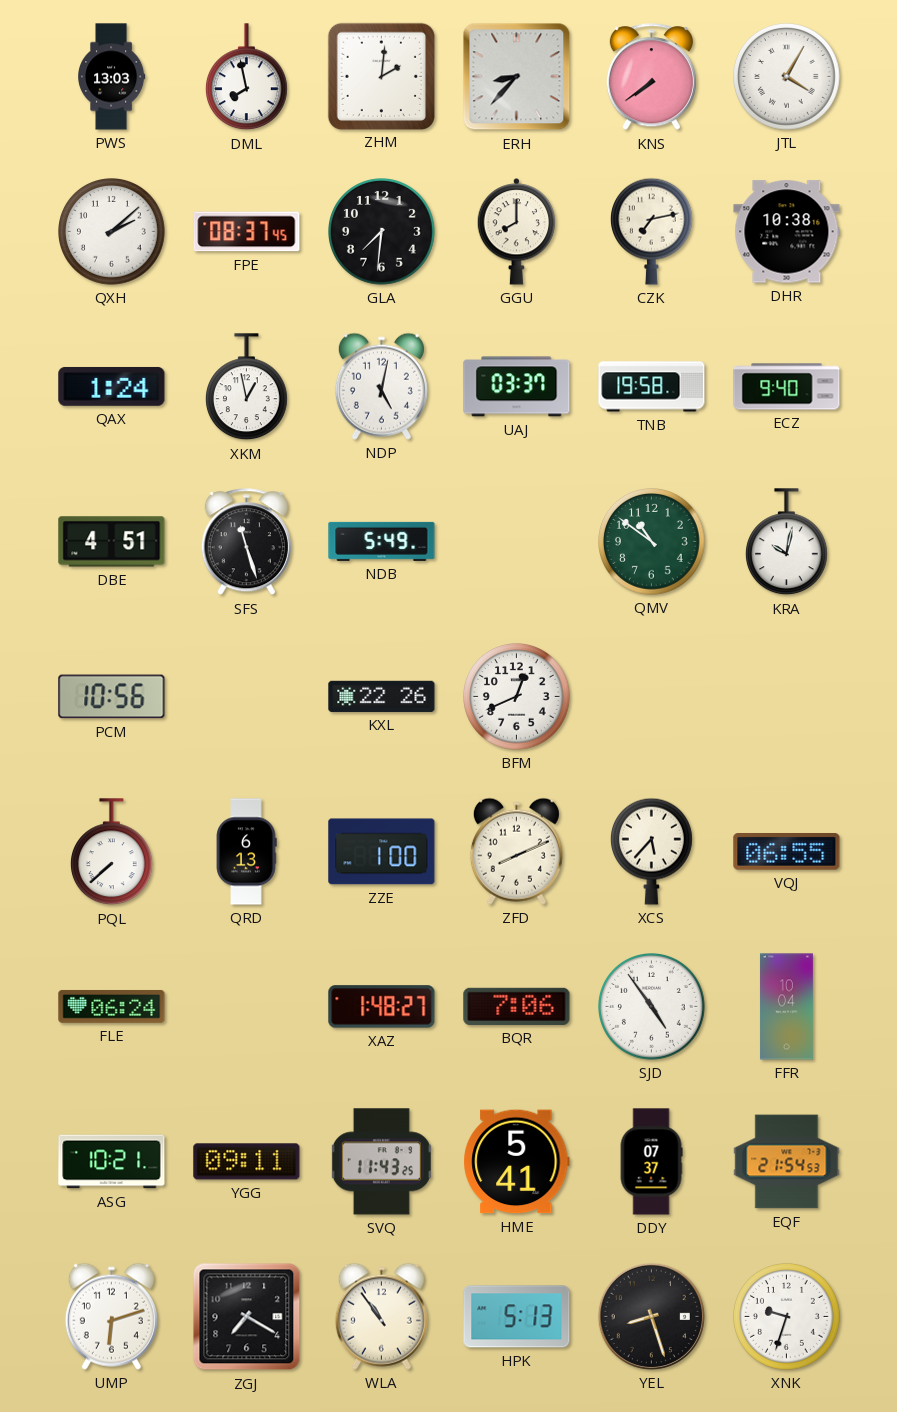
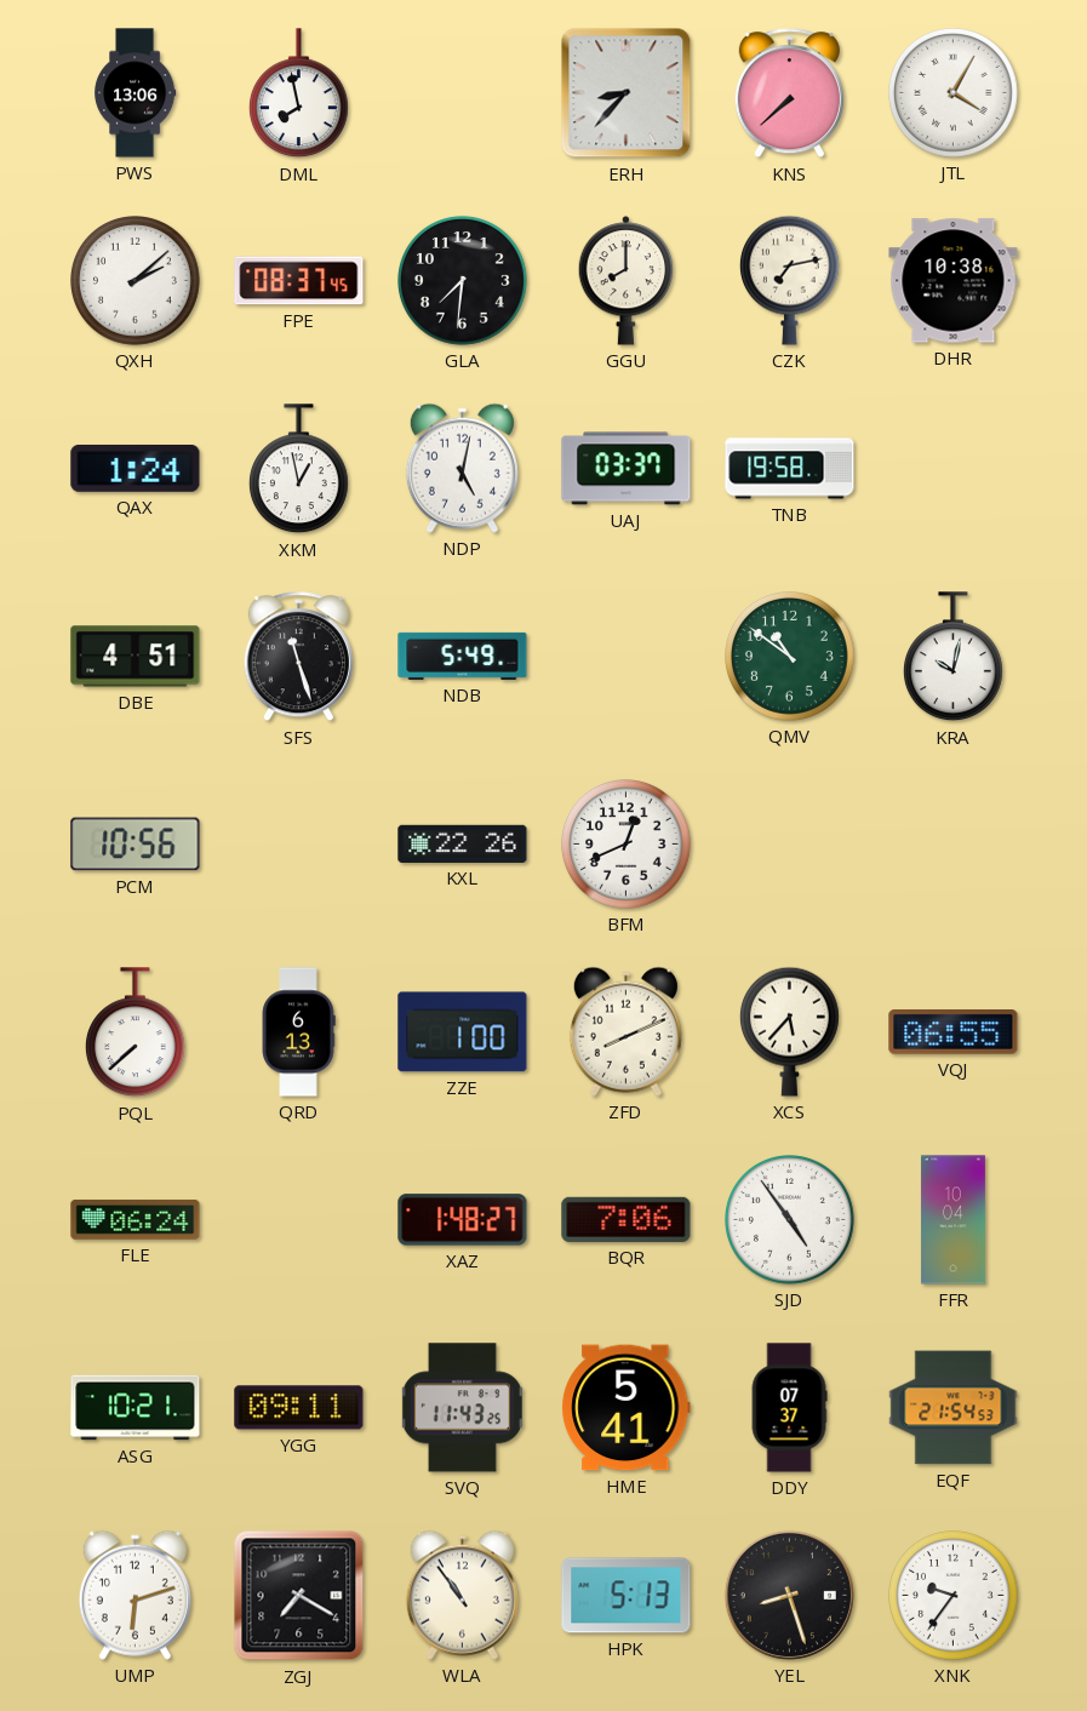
PWS: 13:03 -> 13:06
ZHM: 2:01 -> none
KNS: 7:39 -> 7:38
ECZ: 9:40 -> none
XNK: 9:33 -> 9:36
